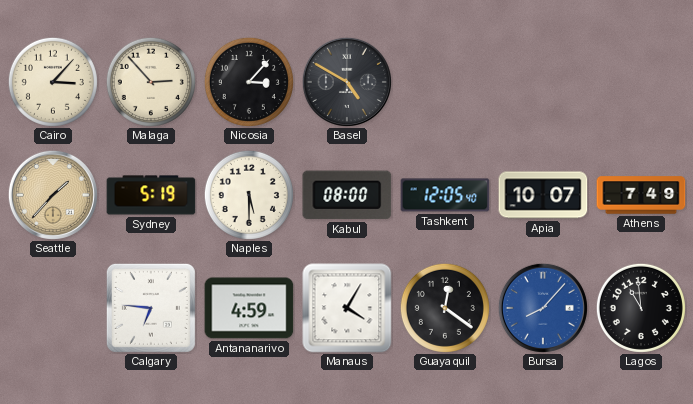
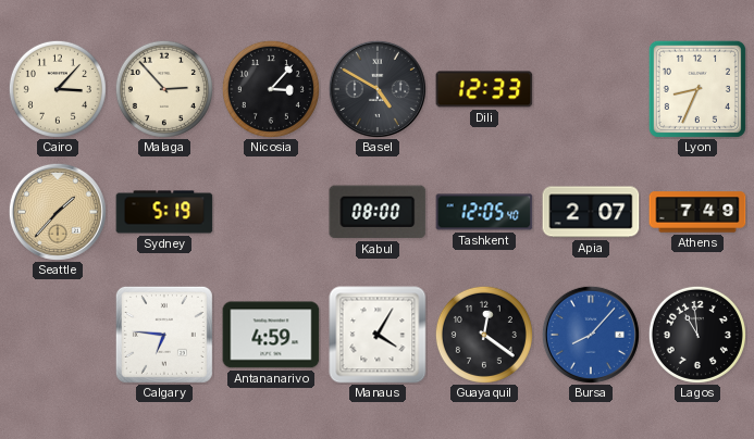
Dili: none -> 12:33
Lyon: none -> 8:34
Naples: 5:30 -> none
Apia: 10:07 -> 2:07
